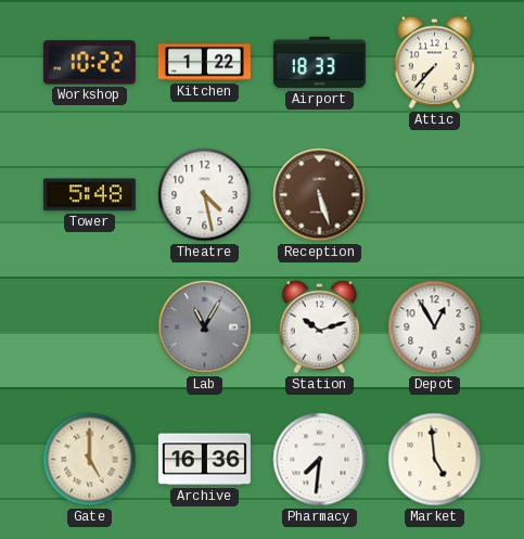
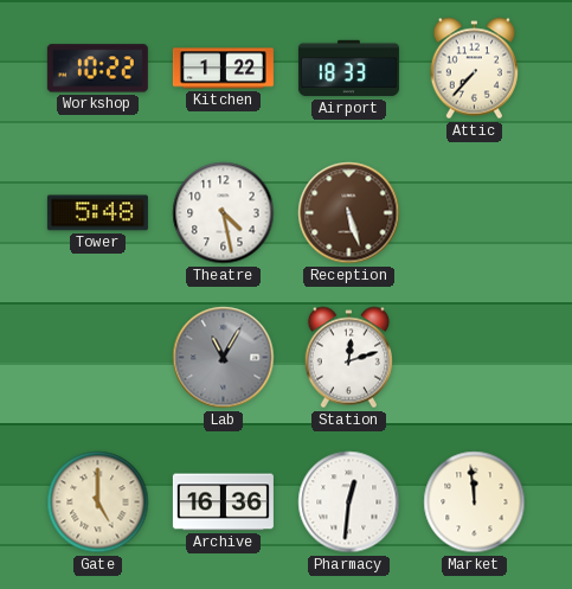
Station: 10:12 -> 12:12
Depot: 12:55 -> none
Pharmacy: 7:31 -> 12:31
Market: 4:59 -> 11:59
